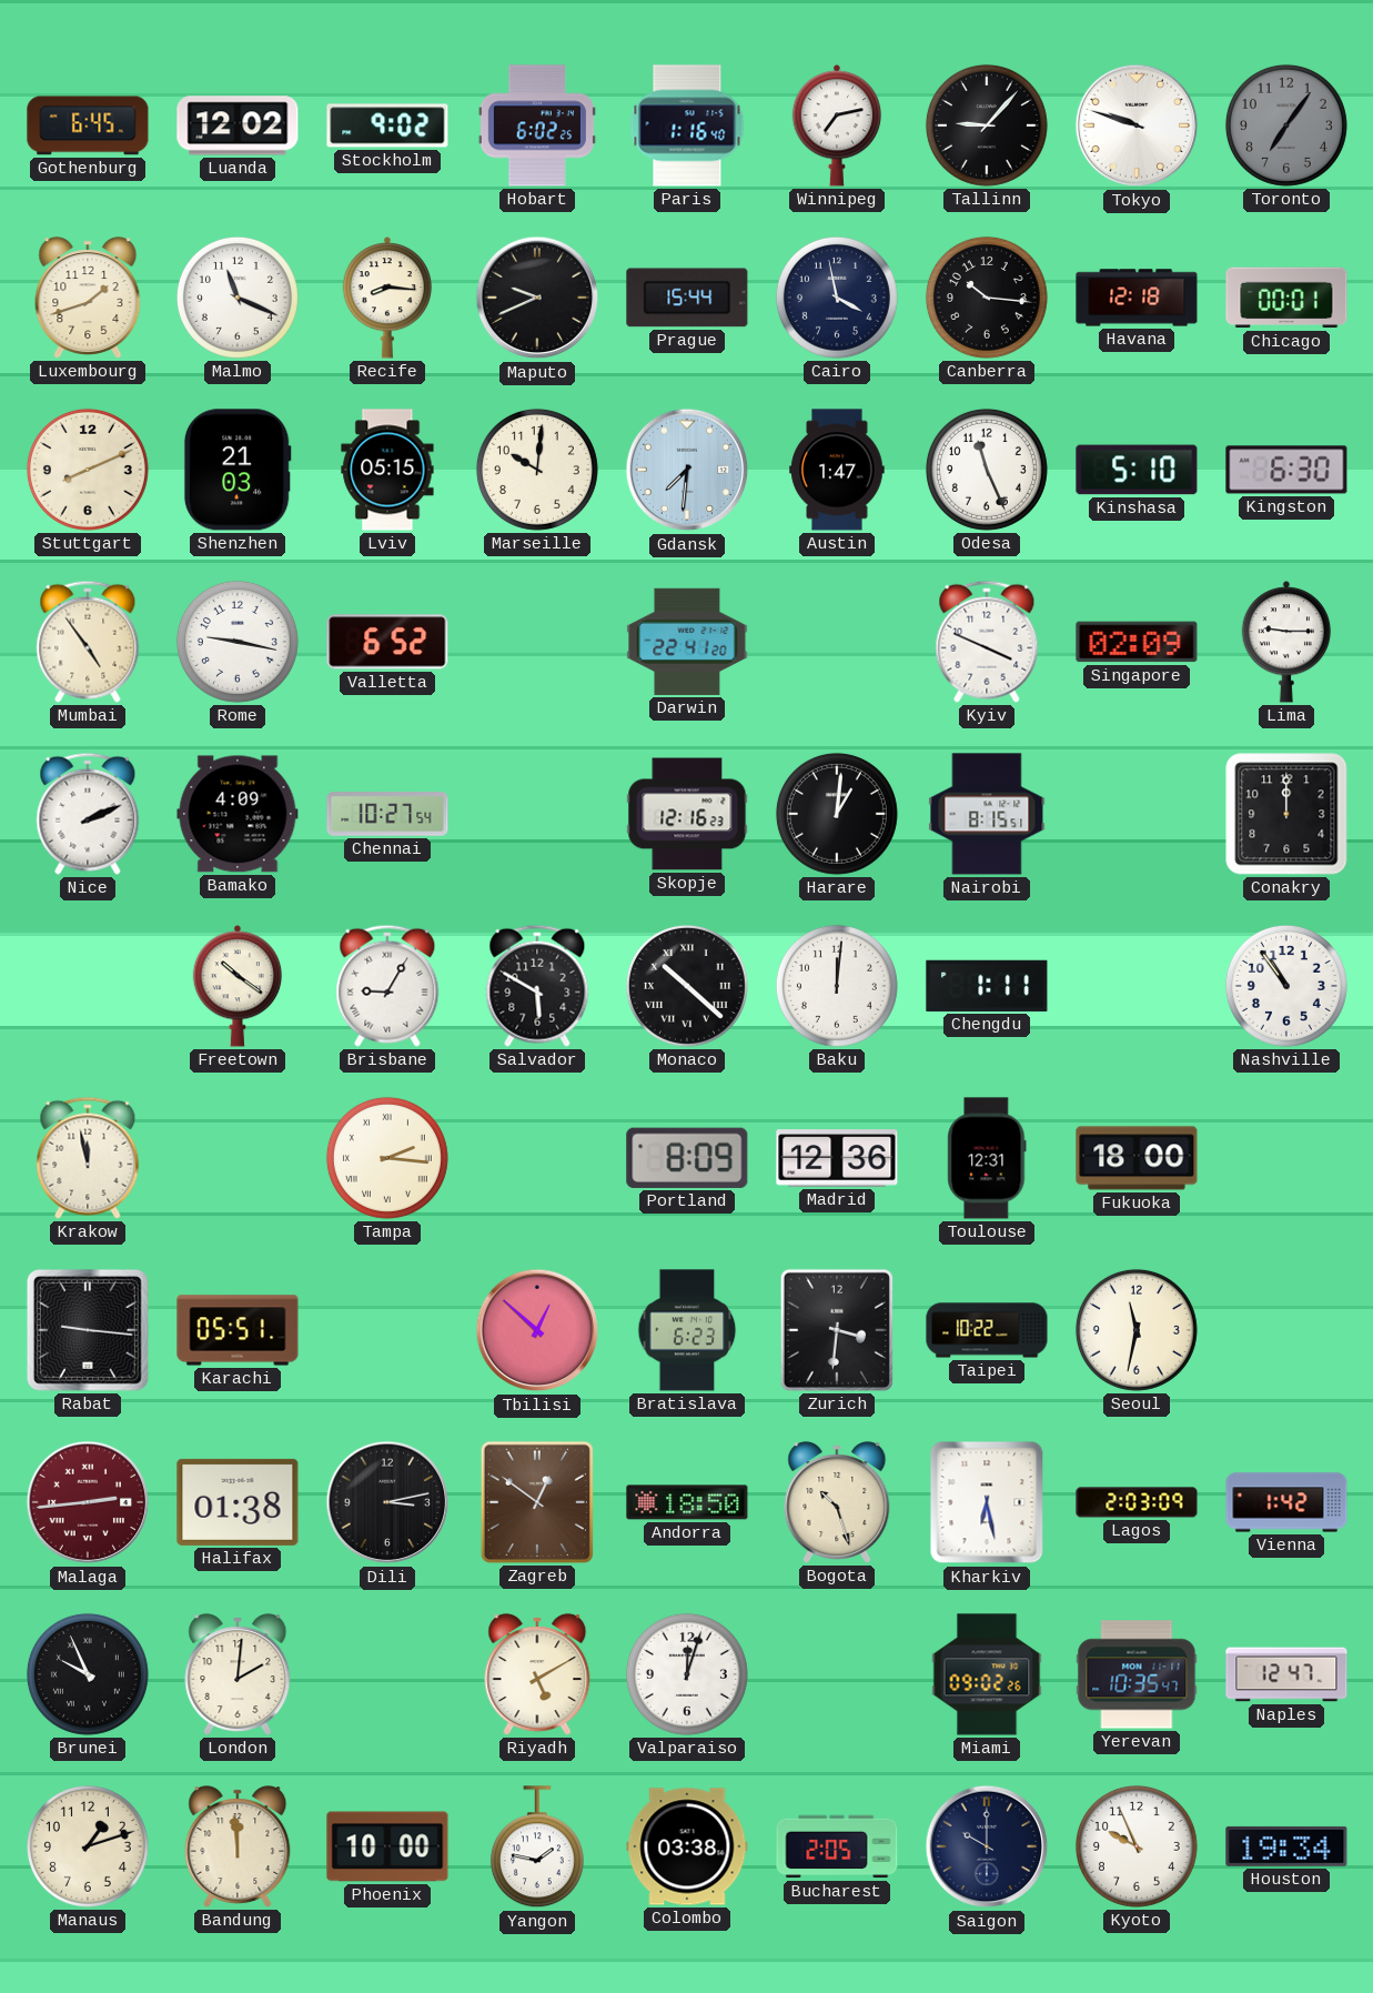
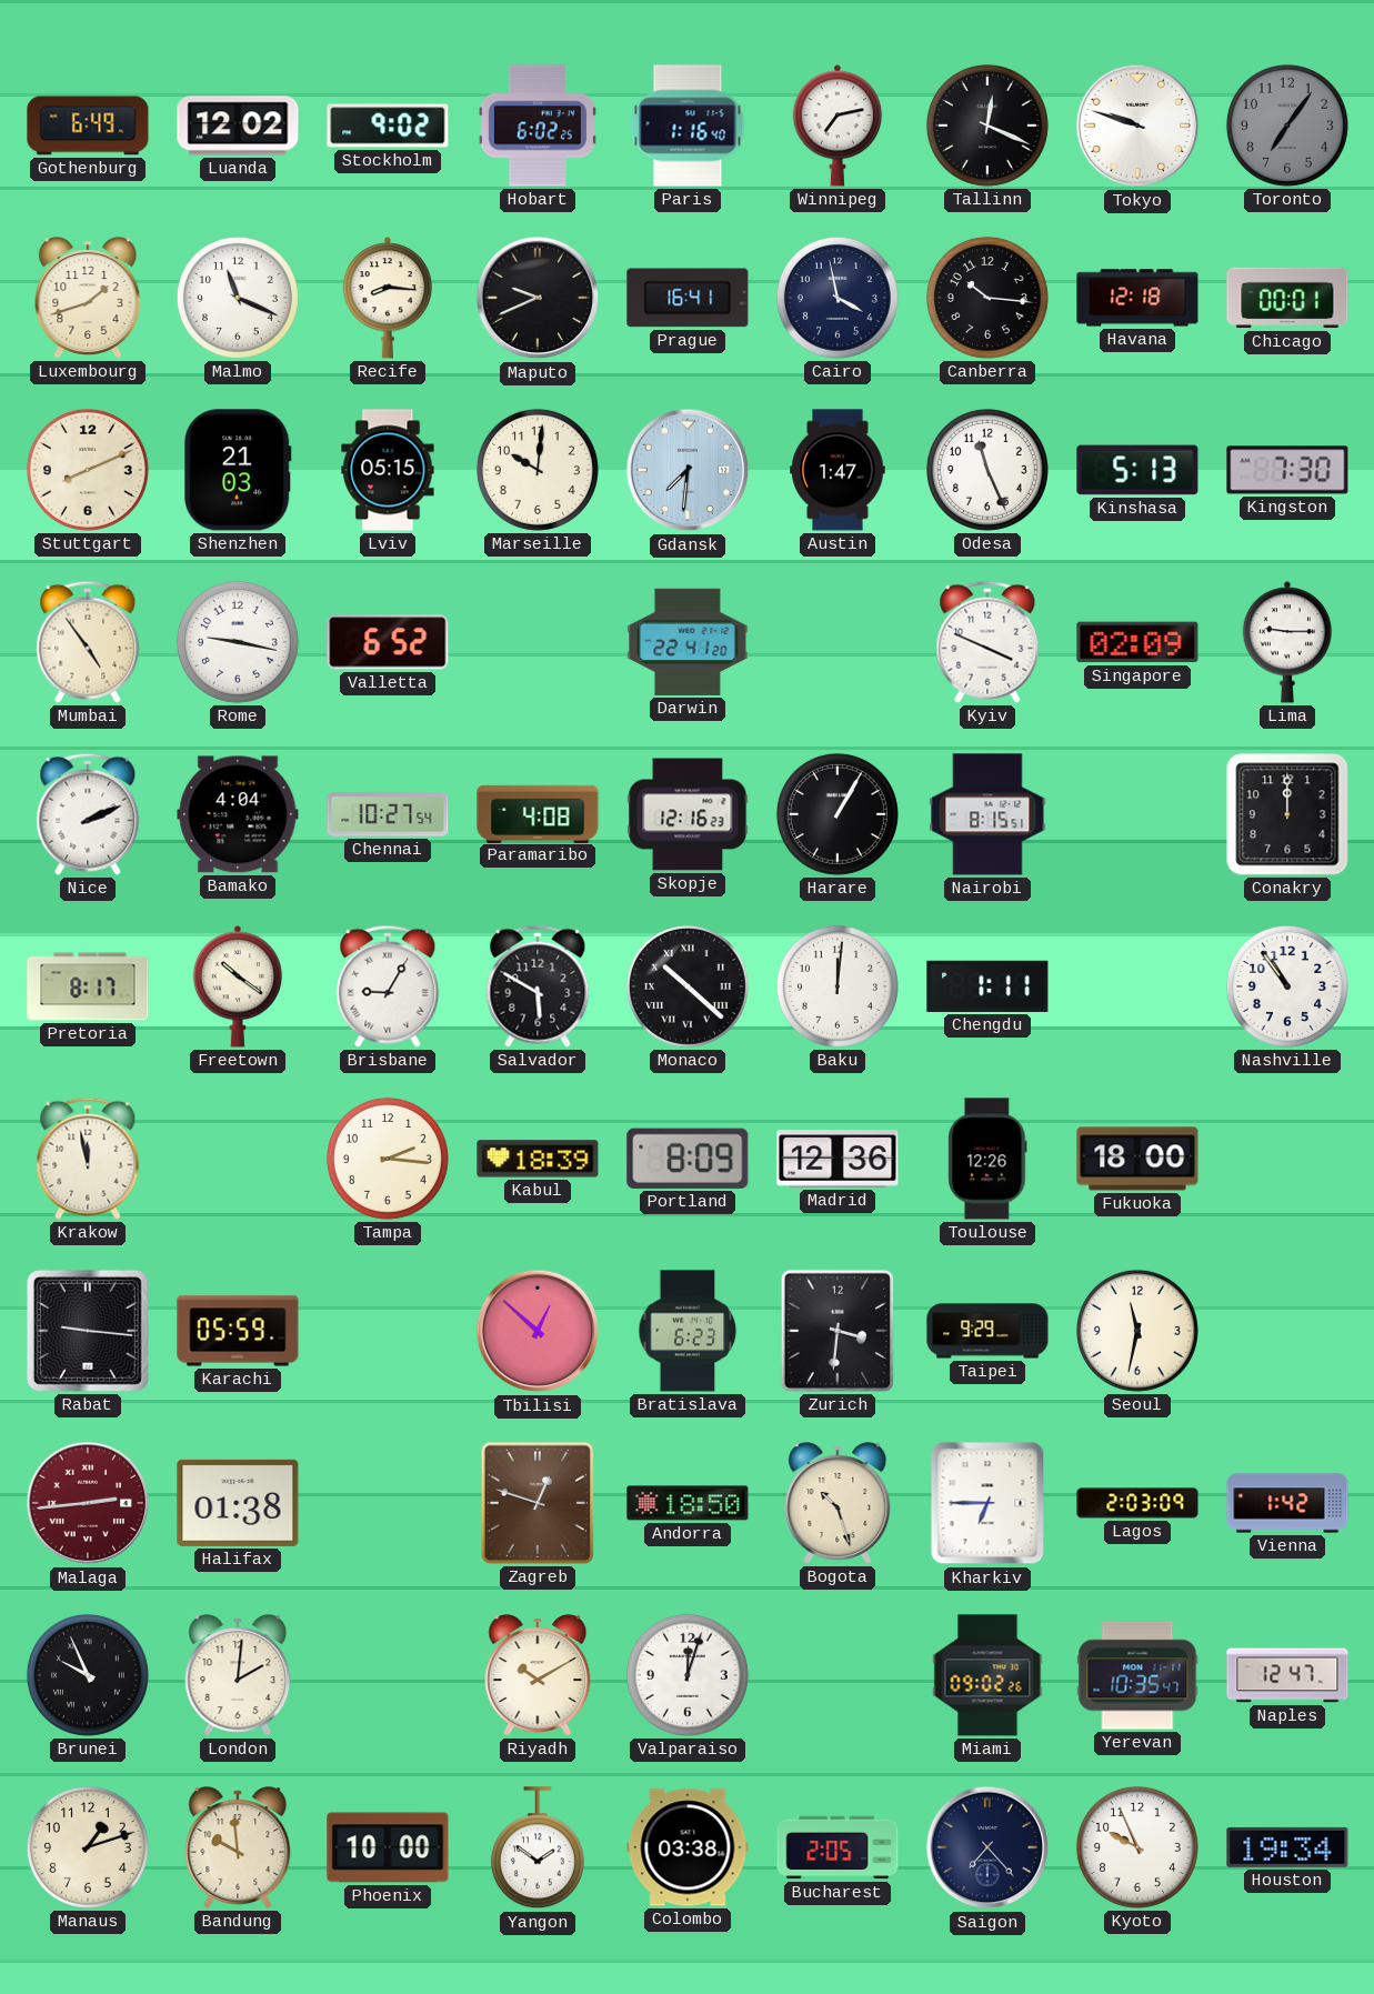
Gothenburg: 6:45 -> 6:49
Tallinn: 9:07 -> 12:19
Prague: 15:44 -> 16:41
Kinshasa: 5:10 -> 5:13
Kingston: 6:30 -> 7:30
Bamako: 4:09 -> 4:04
Paramaribo: none -> 4:08
Harare: 1:01 -> 1:05
Pretoria: none -> 8:17
Tampa numerals: Roman -> Arabic
Kabul: none -> 18:39
Toulouse: 12:31 -> 12:26
Karachi: 05:51 -> 05:59
Taipei: 10:22 -> 9:29
Dili: 3:13 -> none
Zagreb: 12:51 -> 12:48
Kharkiv: 6:28 -> 6:45
Riyadh: 5:10 -> 10:10
Bandung: 11:59 -> 9:59
Yangon: 1:47 -> 1:51
Saigon: 10:00 -> 7:23
